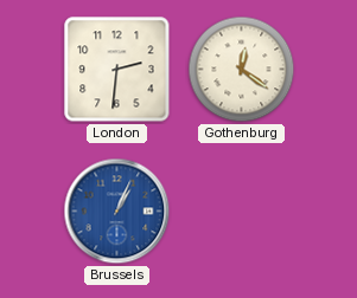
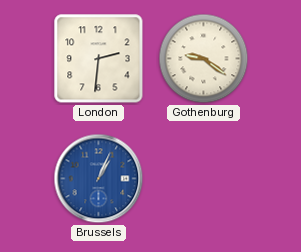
Gothenburg: 12:21 -> 9:21
